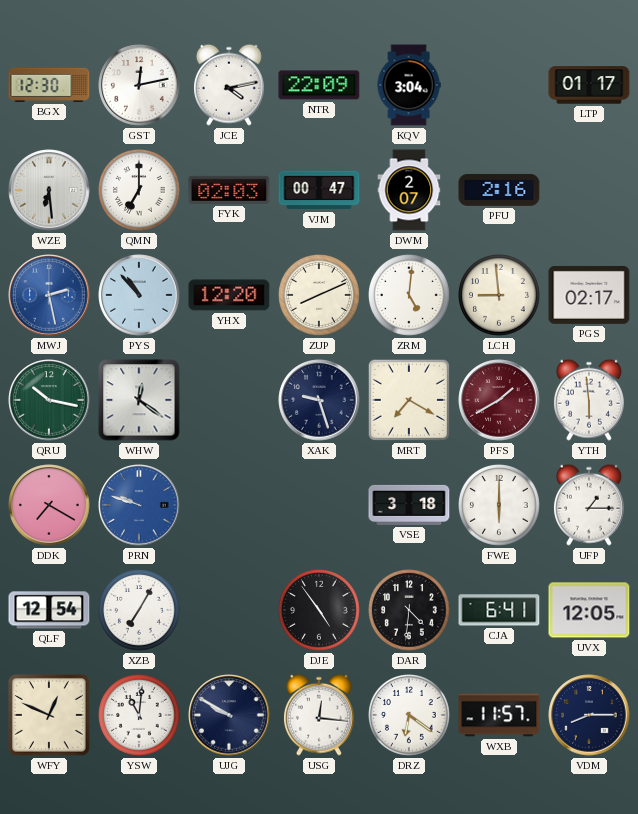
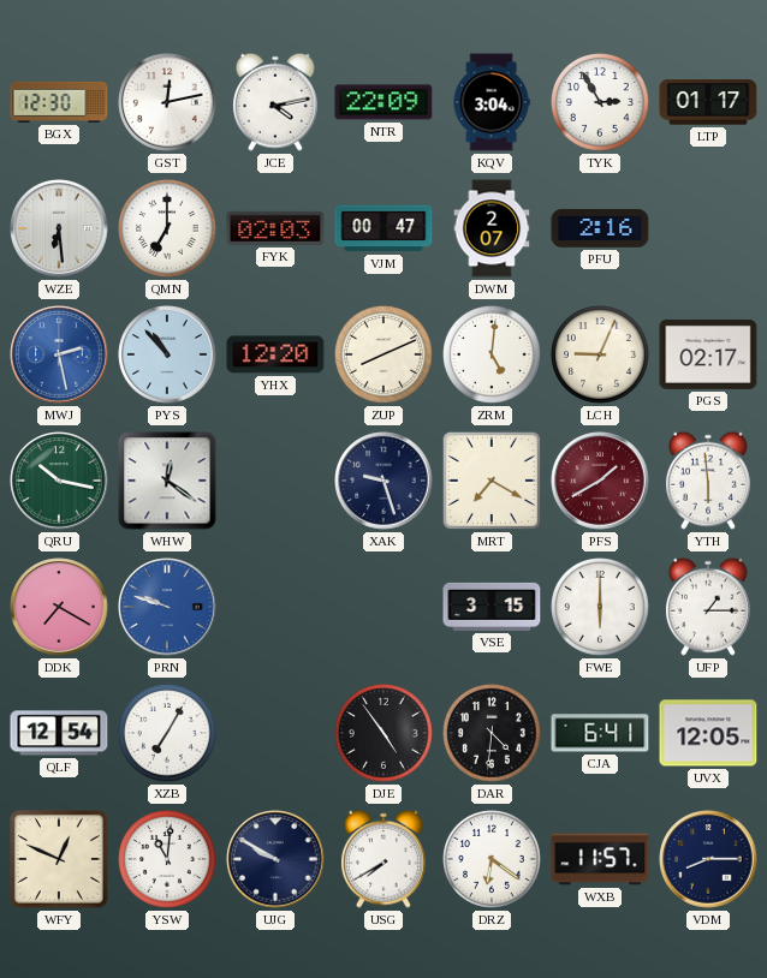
TYK: none -> 2:55
LCH: 8:59 -> 9:04
VSE: 3:18 -> 3:15
USG: 12:16 -> 7:40
